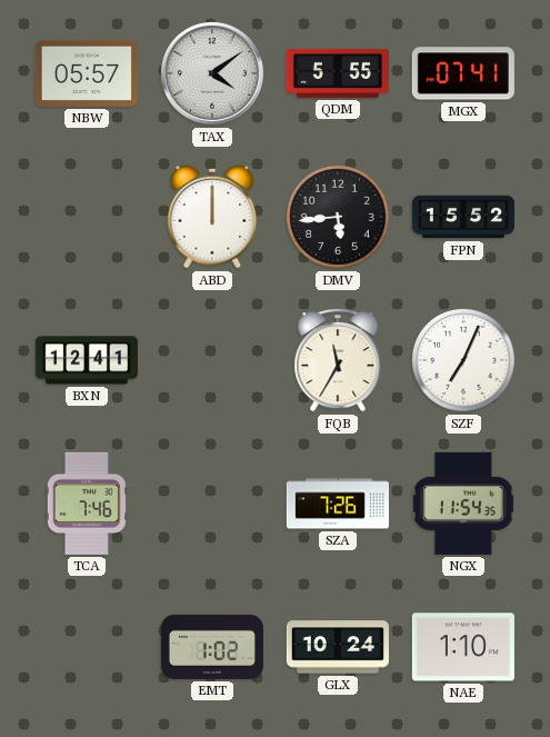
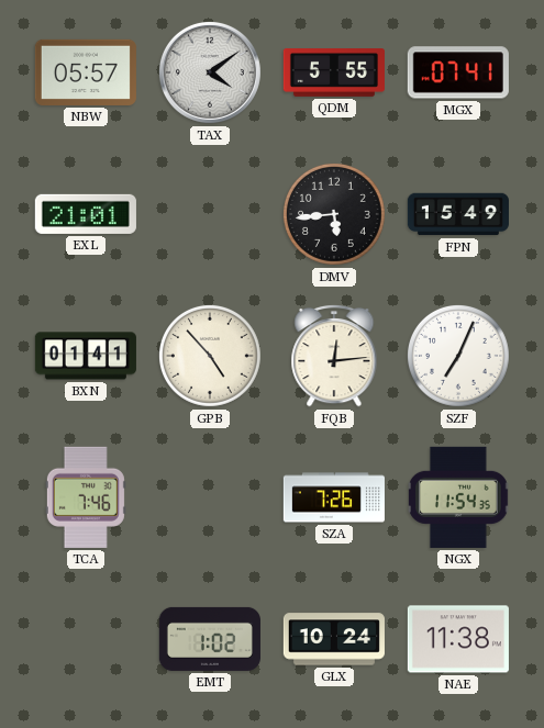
EXL: none -> 21:01
ABD: 12:00 -> none
FPN: 15:52 -> 15:49
BXN: 12:41 -> 01:41
GPB: none -> 4:53
FQB: 11:35 -> 12:14
NAE: 1:10 -> 11:38
